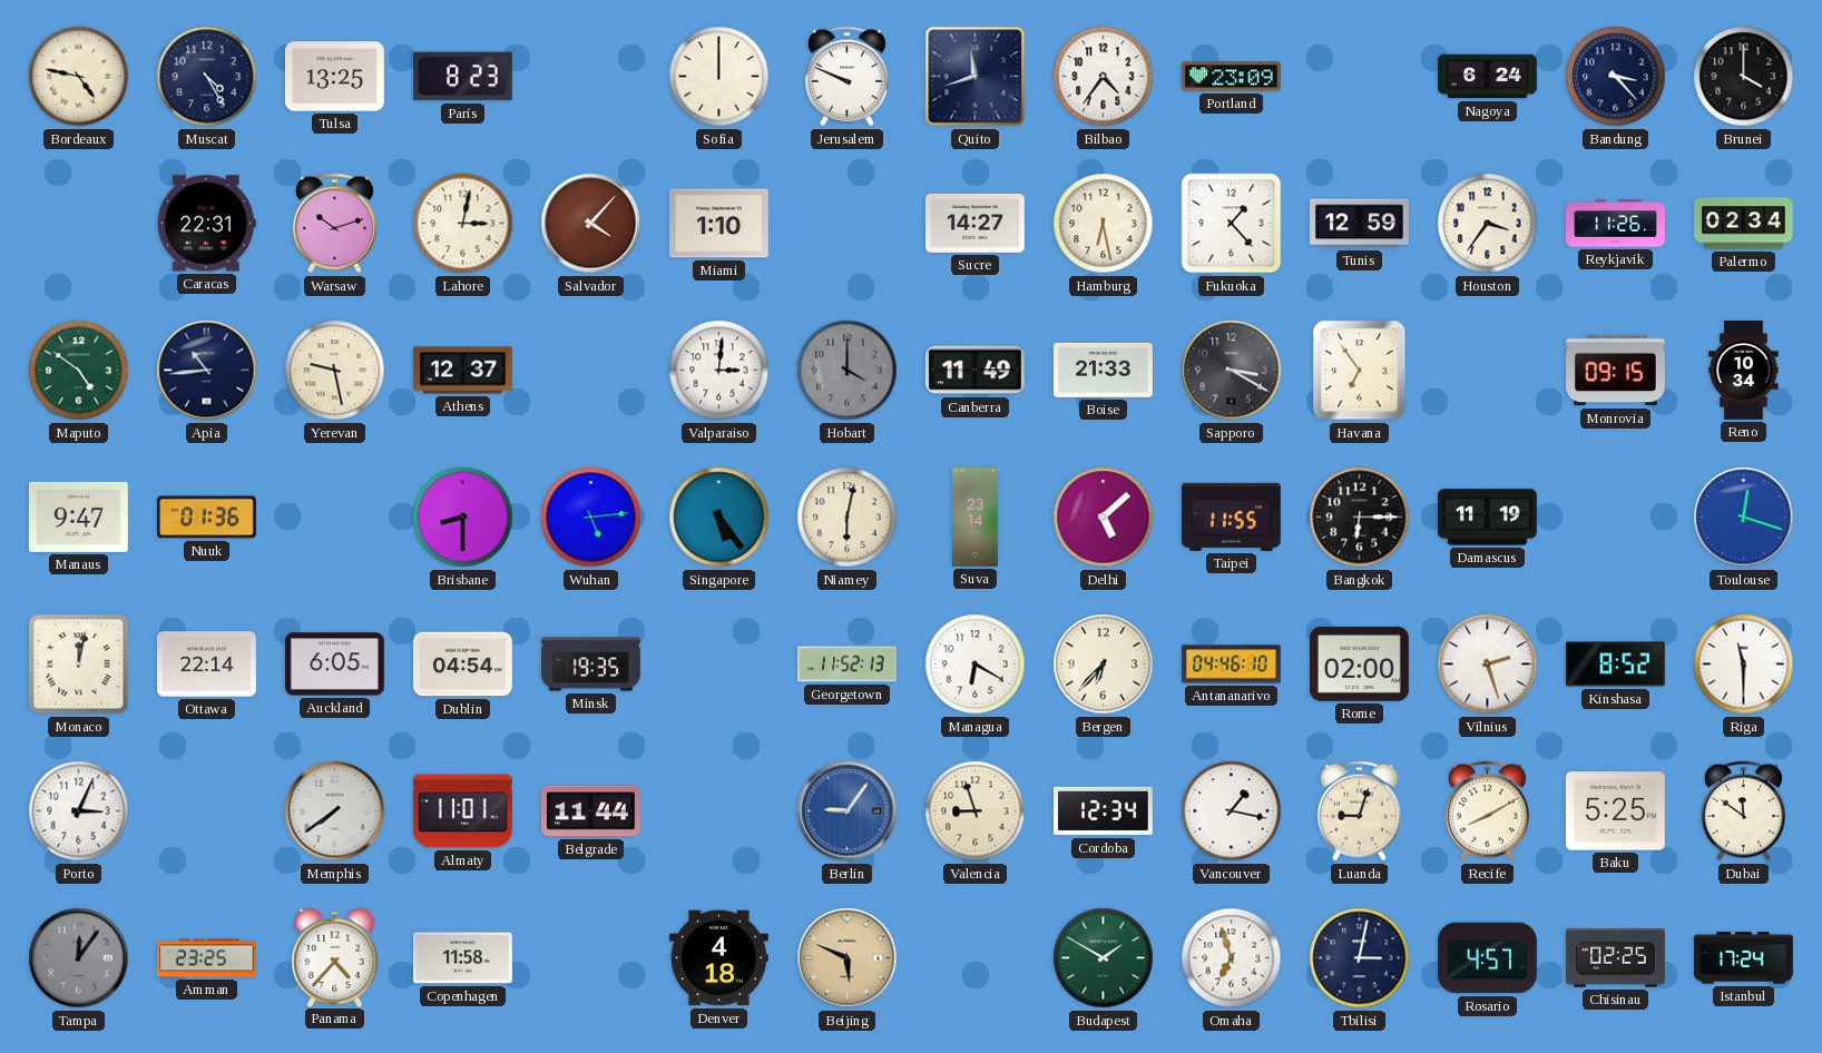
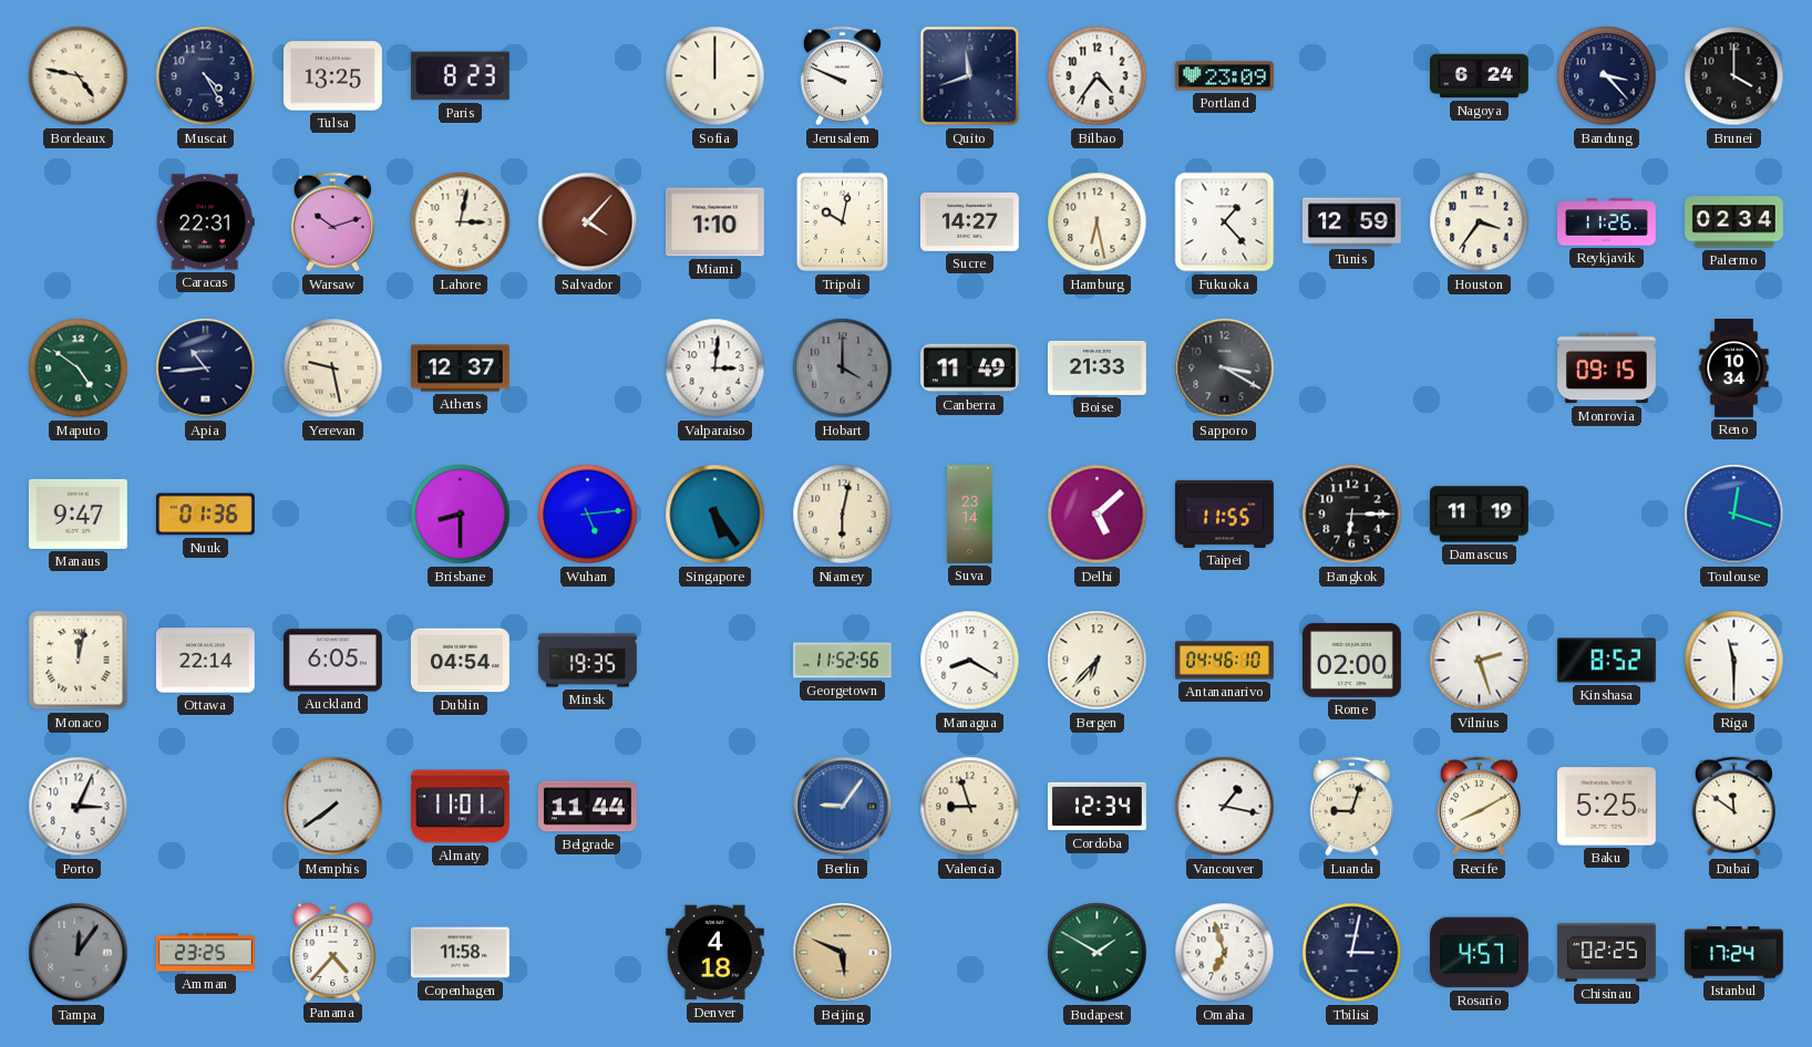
Tripoli: none -> 10:02
Havana: 6:54 -> none
Georgetown: 11:52:13 -> 11:52:56
Managua: 6:20 -> 8:20
